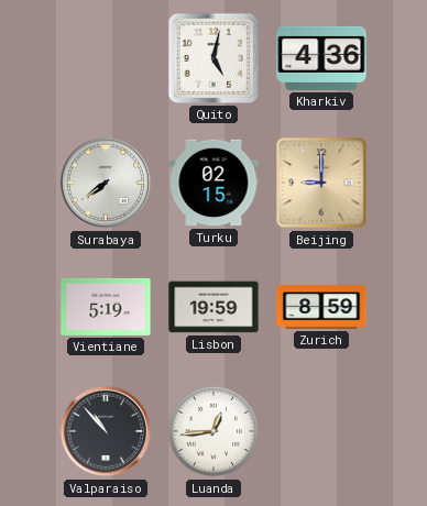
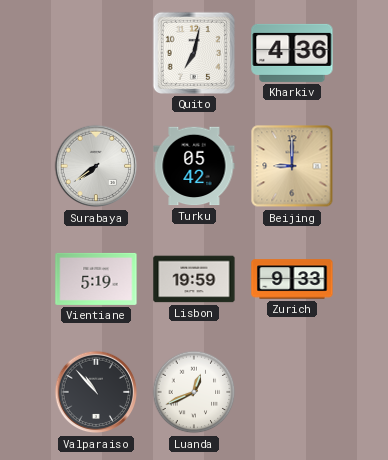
Quito: 5:02 -> 7:02
Turku: 02:15 -> 05:42
Zurich: 8:59 -> 9:33
Luanda: 12:44 -> 12:41
